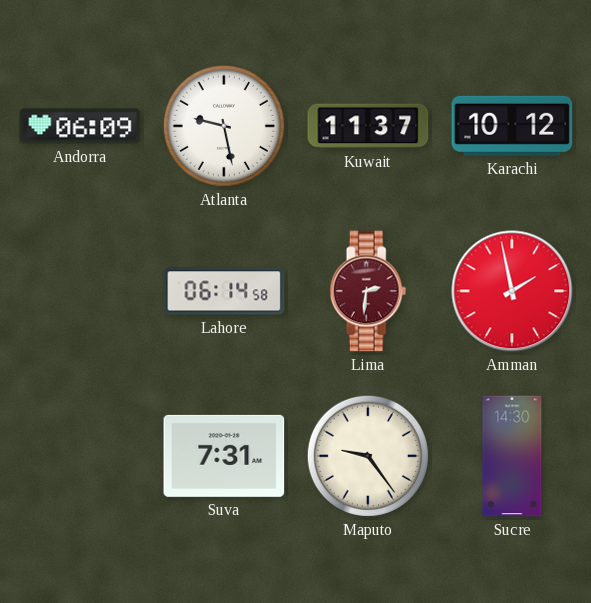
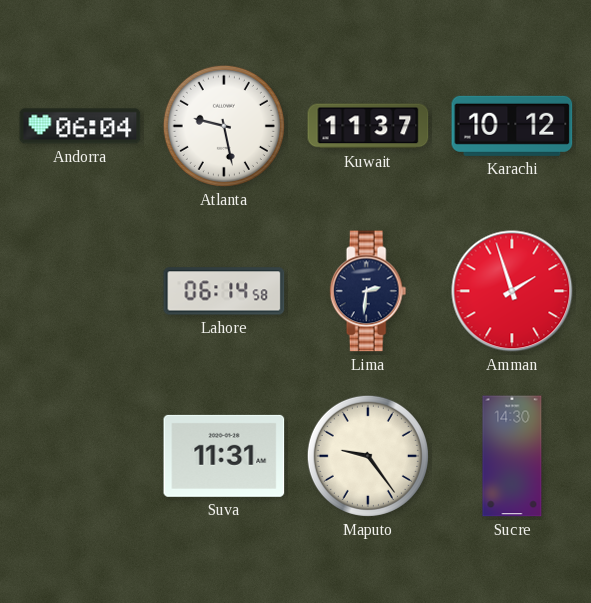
Andorra: 06:09 -> 06:04
Lima dial: burgundy -> navy
Amman: 1:58 -> 1:57
Suva: 7:31 -> 11:31
